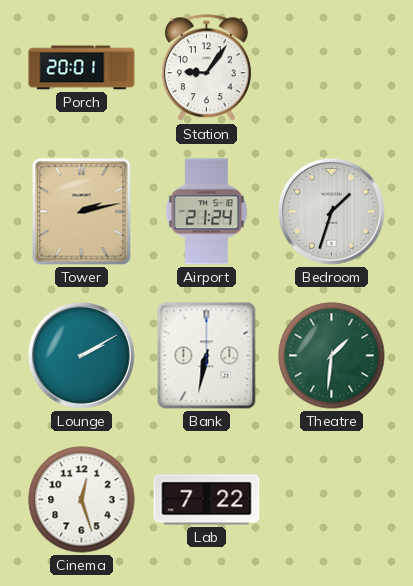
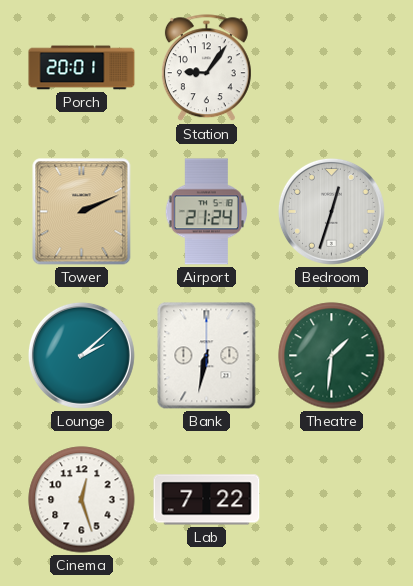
Tower: 2:13 -> 2:11
Bedroom: 1:33 -> 12:33
Lounge: 2:10 -> 2:08
